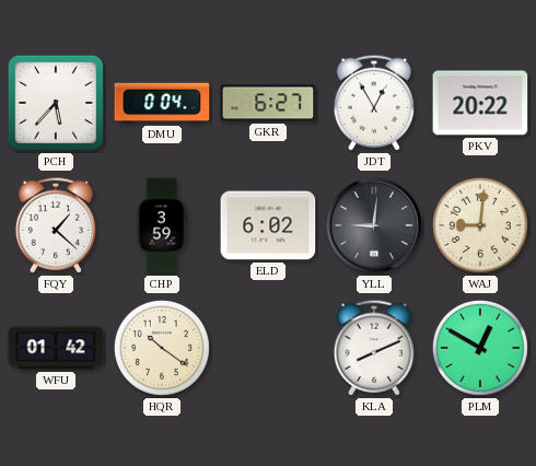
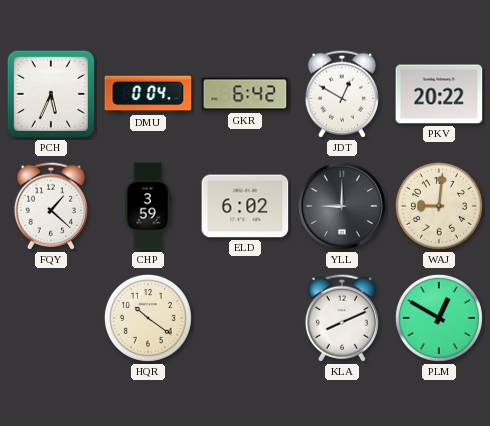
PCH: 5:37 -> 5:34
GKR: 6:27 -> 6:42
JDT: 12:55 -> 12:50
YLL: 9:01 -> 9:00
WFU: 01:42 -> none
